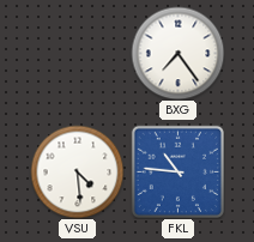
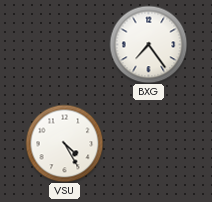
VSU: 4:29 -> 4:25
FKL: 10:46 -> none
